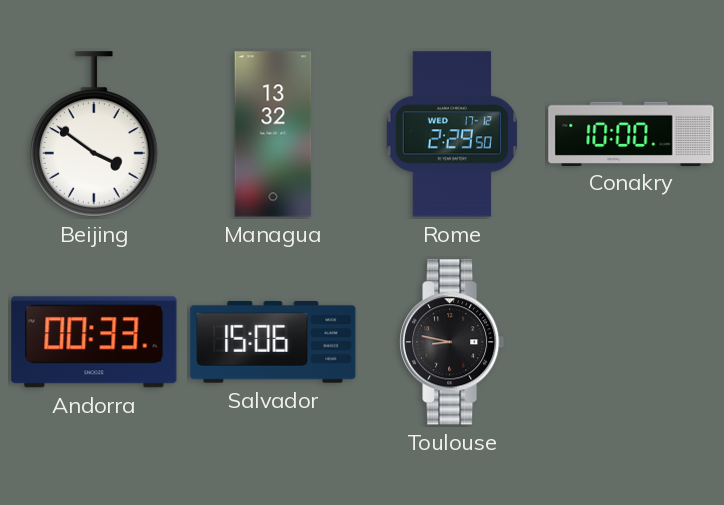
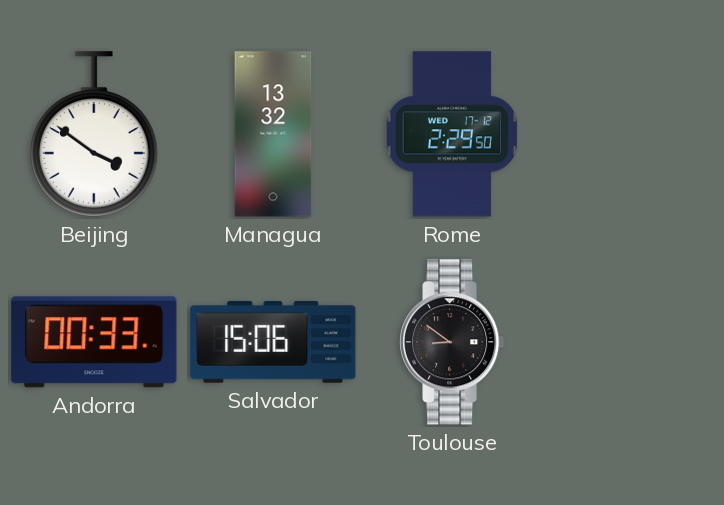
Conakry: 10:00 -> none
Toulouse: 8:47 -> 8:51
